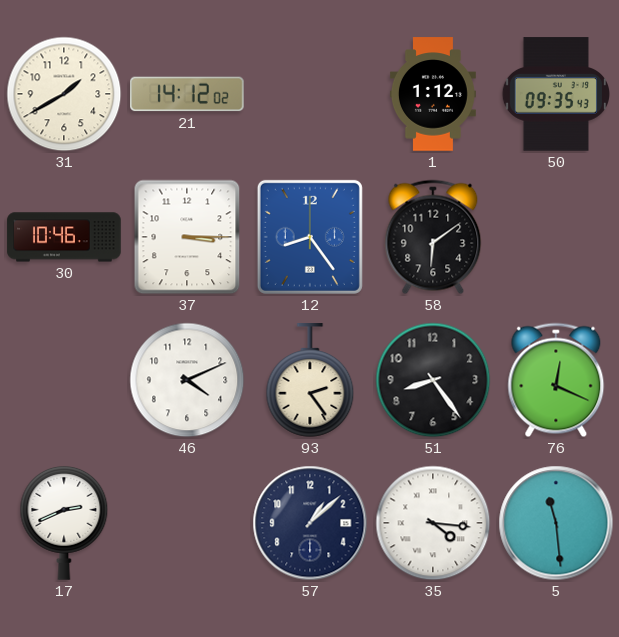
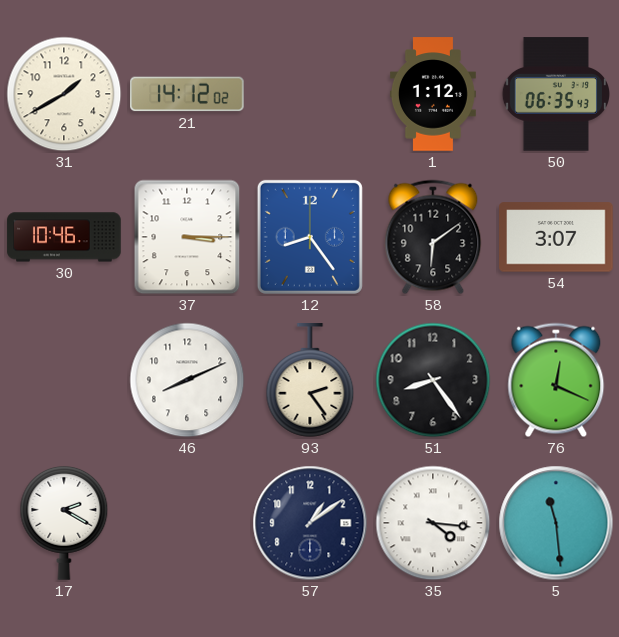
50: 09:35 -> 06:35
54: none -> 3:07
46: 4:11 -> 8:11
17: 2:41 -> 2:20
57: 1:08 -> 1:09
